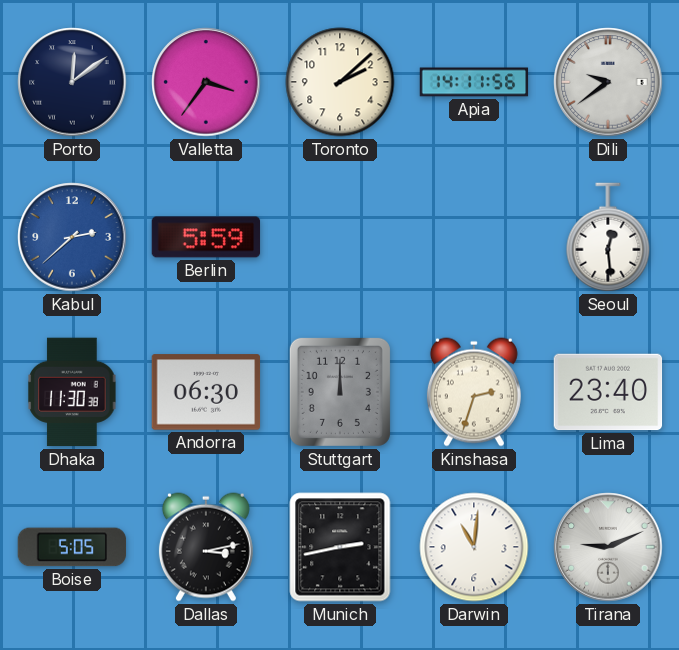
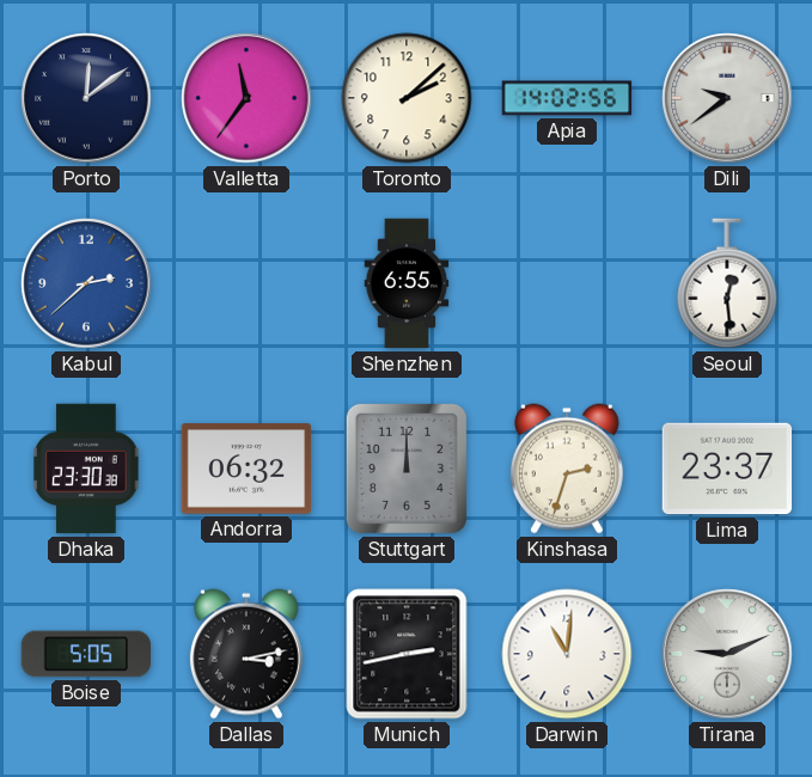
Valletta: 3:36 -> 11:36
Apia: 14:11 -> 14:02
Berlin: 5:59 -> none
Shenzhen: none -> 6:55
Dhaka: 11:30 -> 23:30
Andorra: 06:30 -> 06:32
Lima: 23:40 -> 23:37
